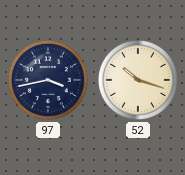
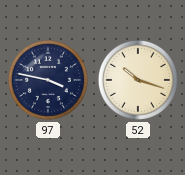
97: 3:43 -> 3:47
